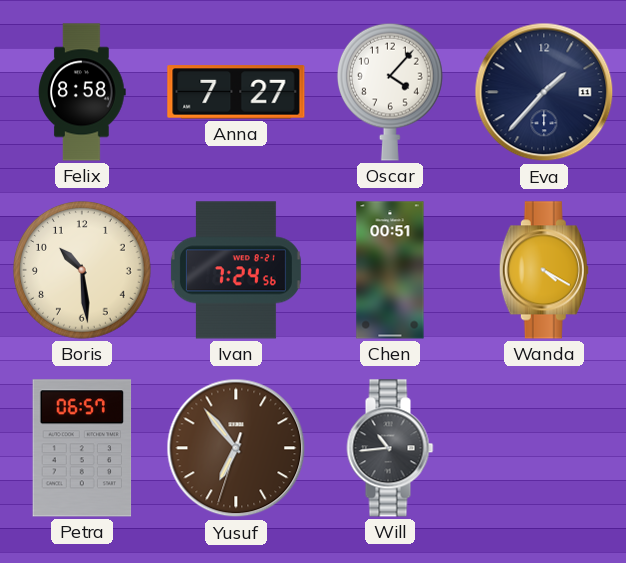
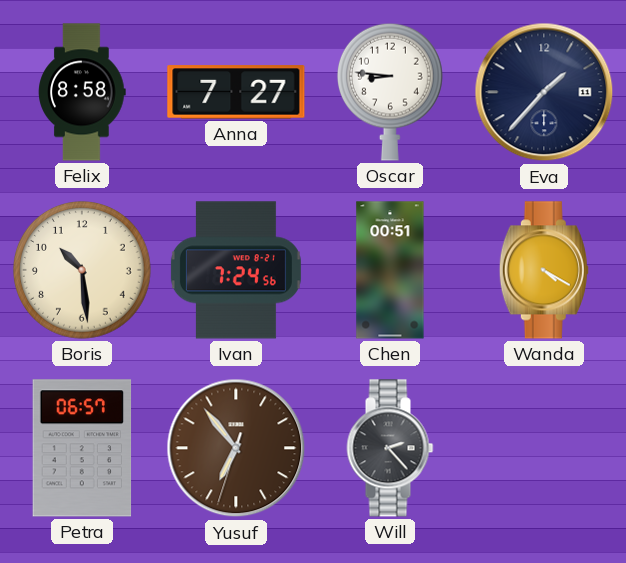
Oscar: 4:07 -> 8:46
Will: 10:44 -> 2:23
